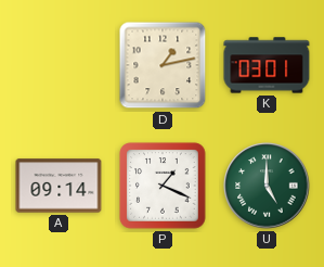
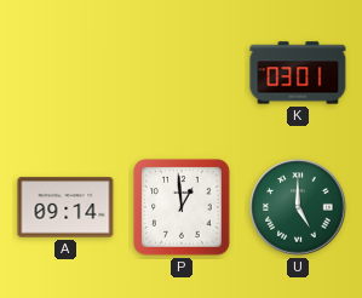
D: 1:13 -> none
P: 1:19 -> 12:59
